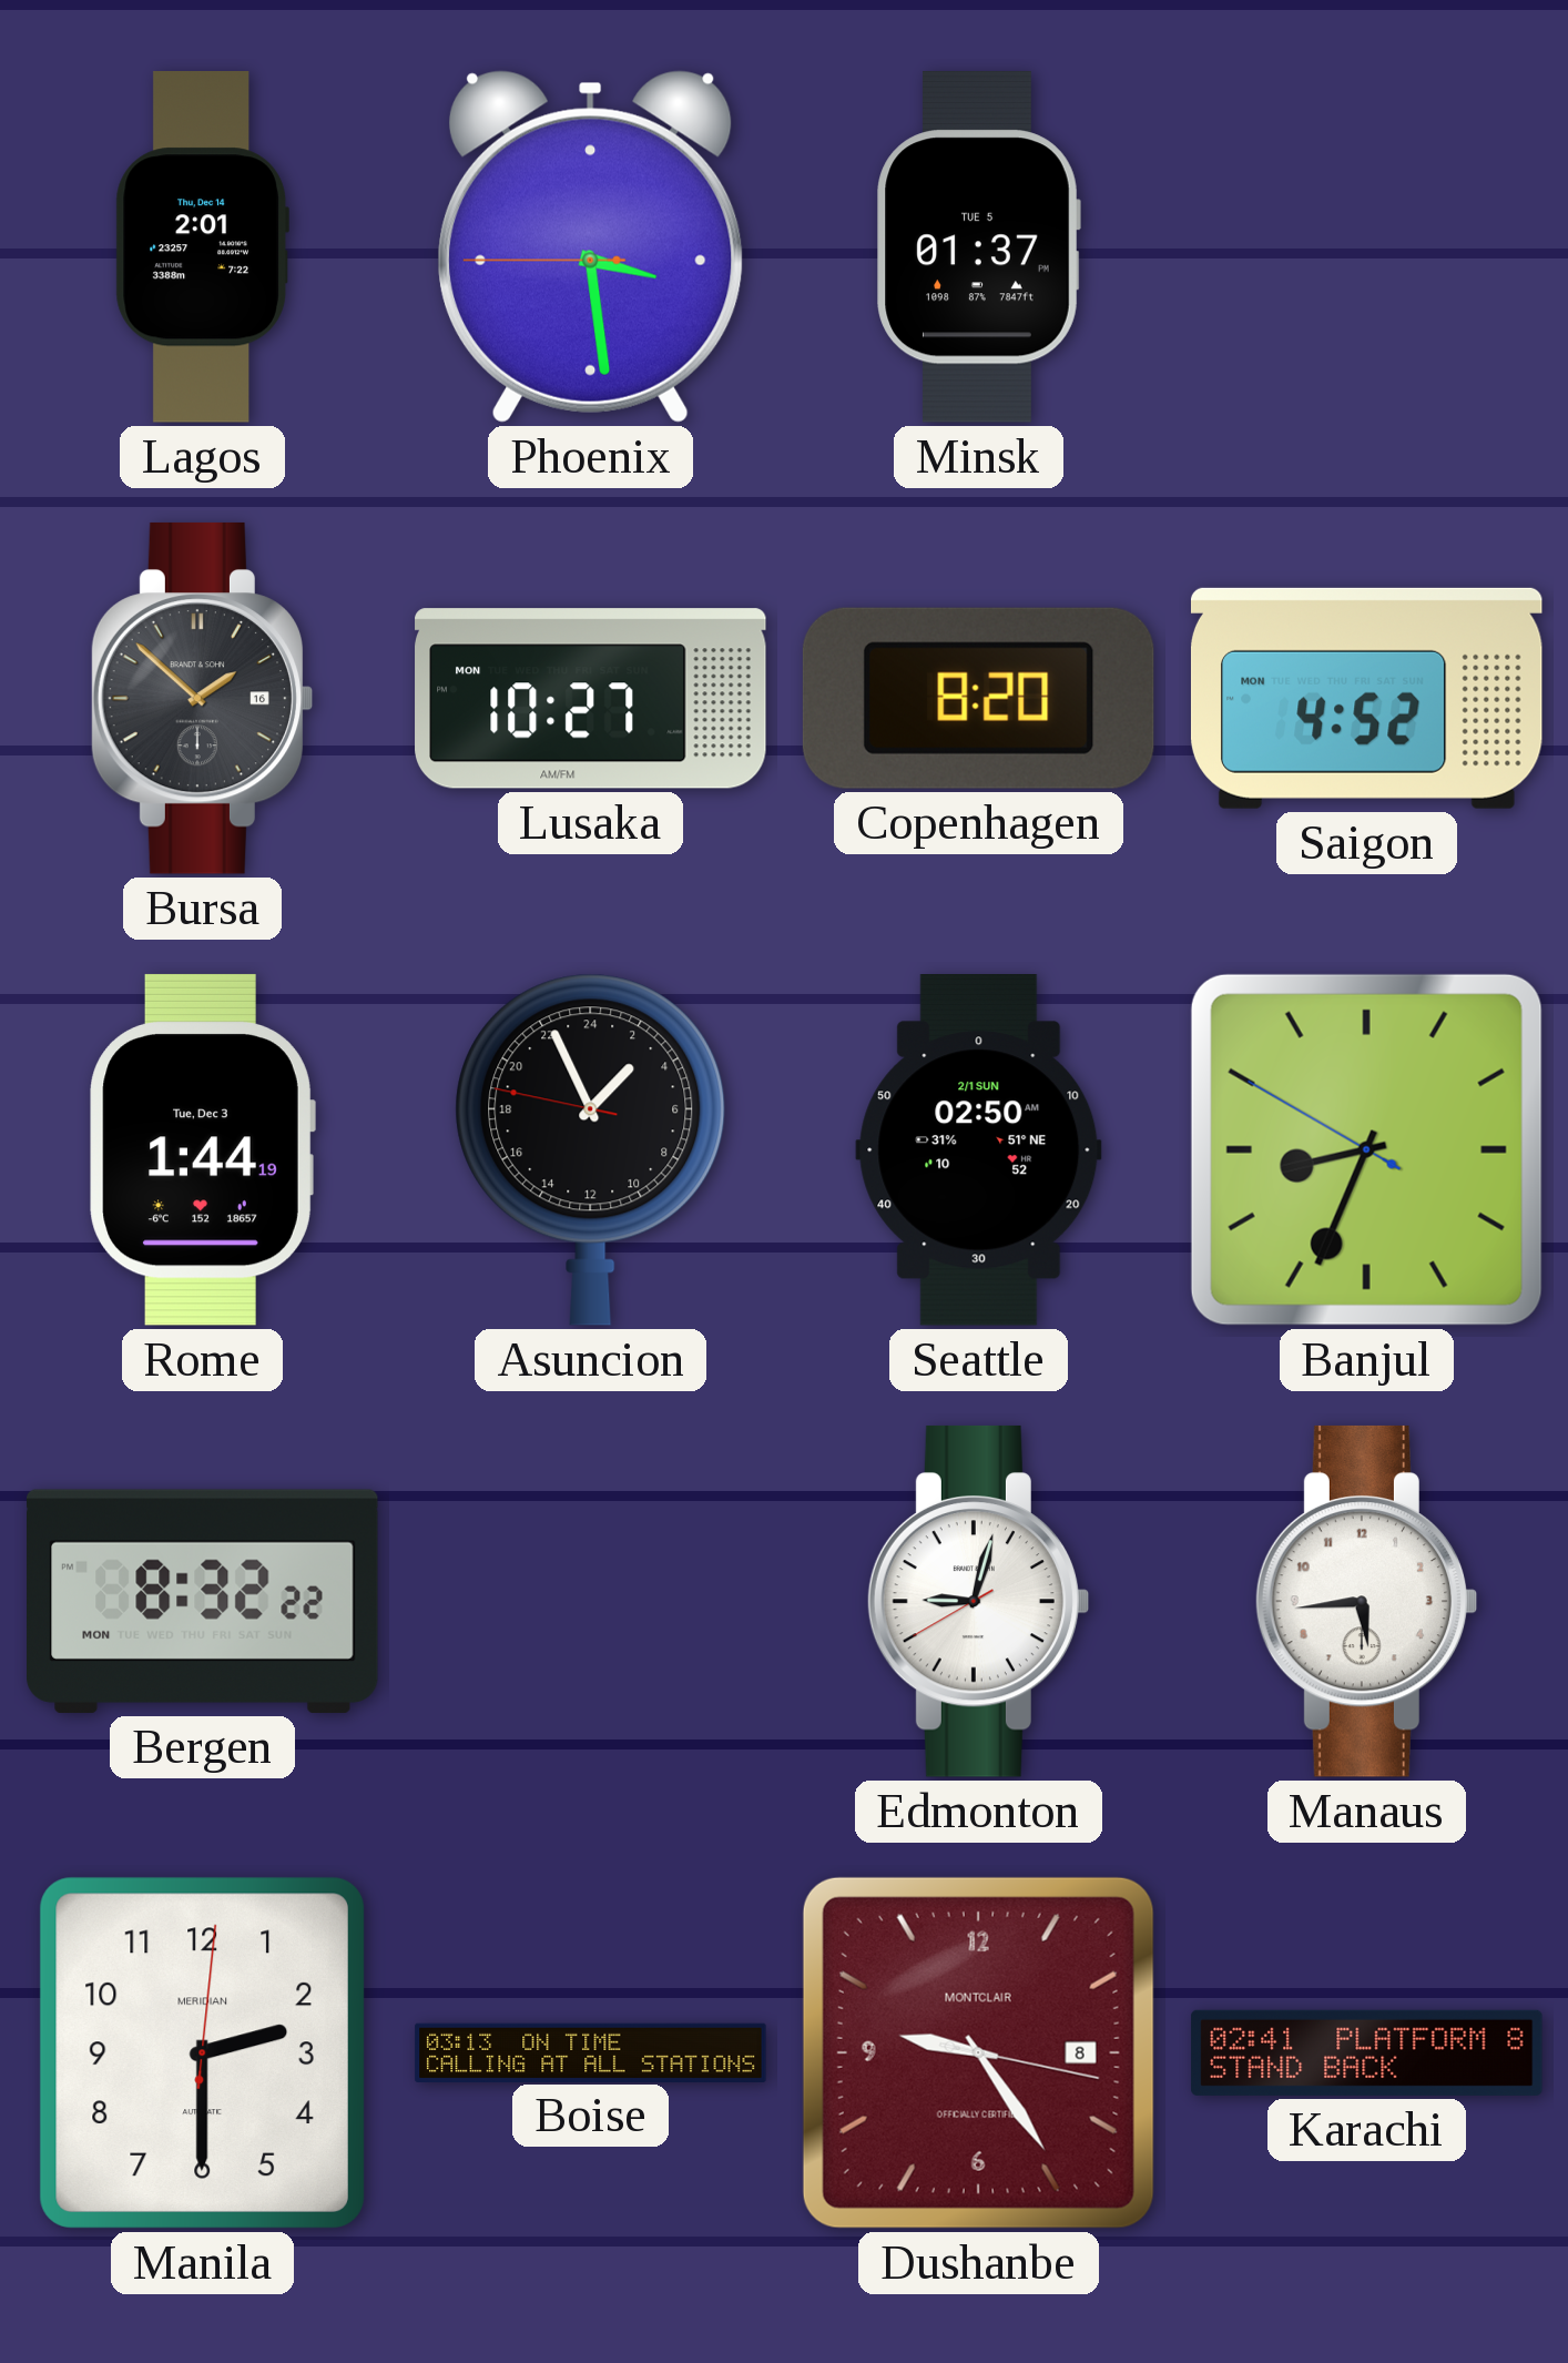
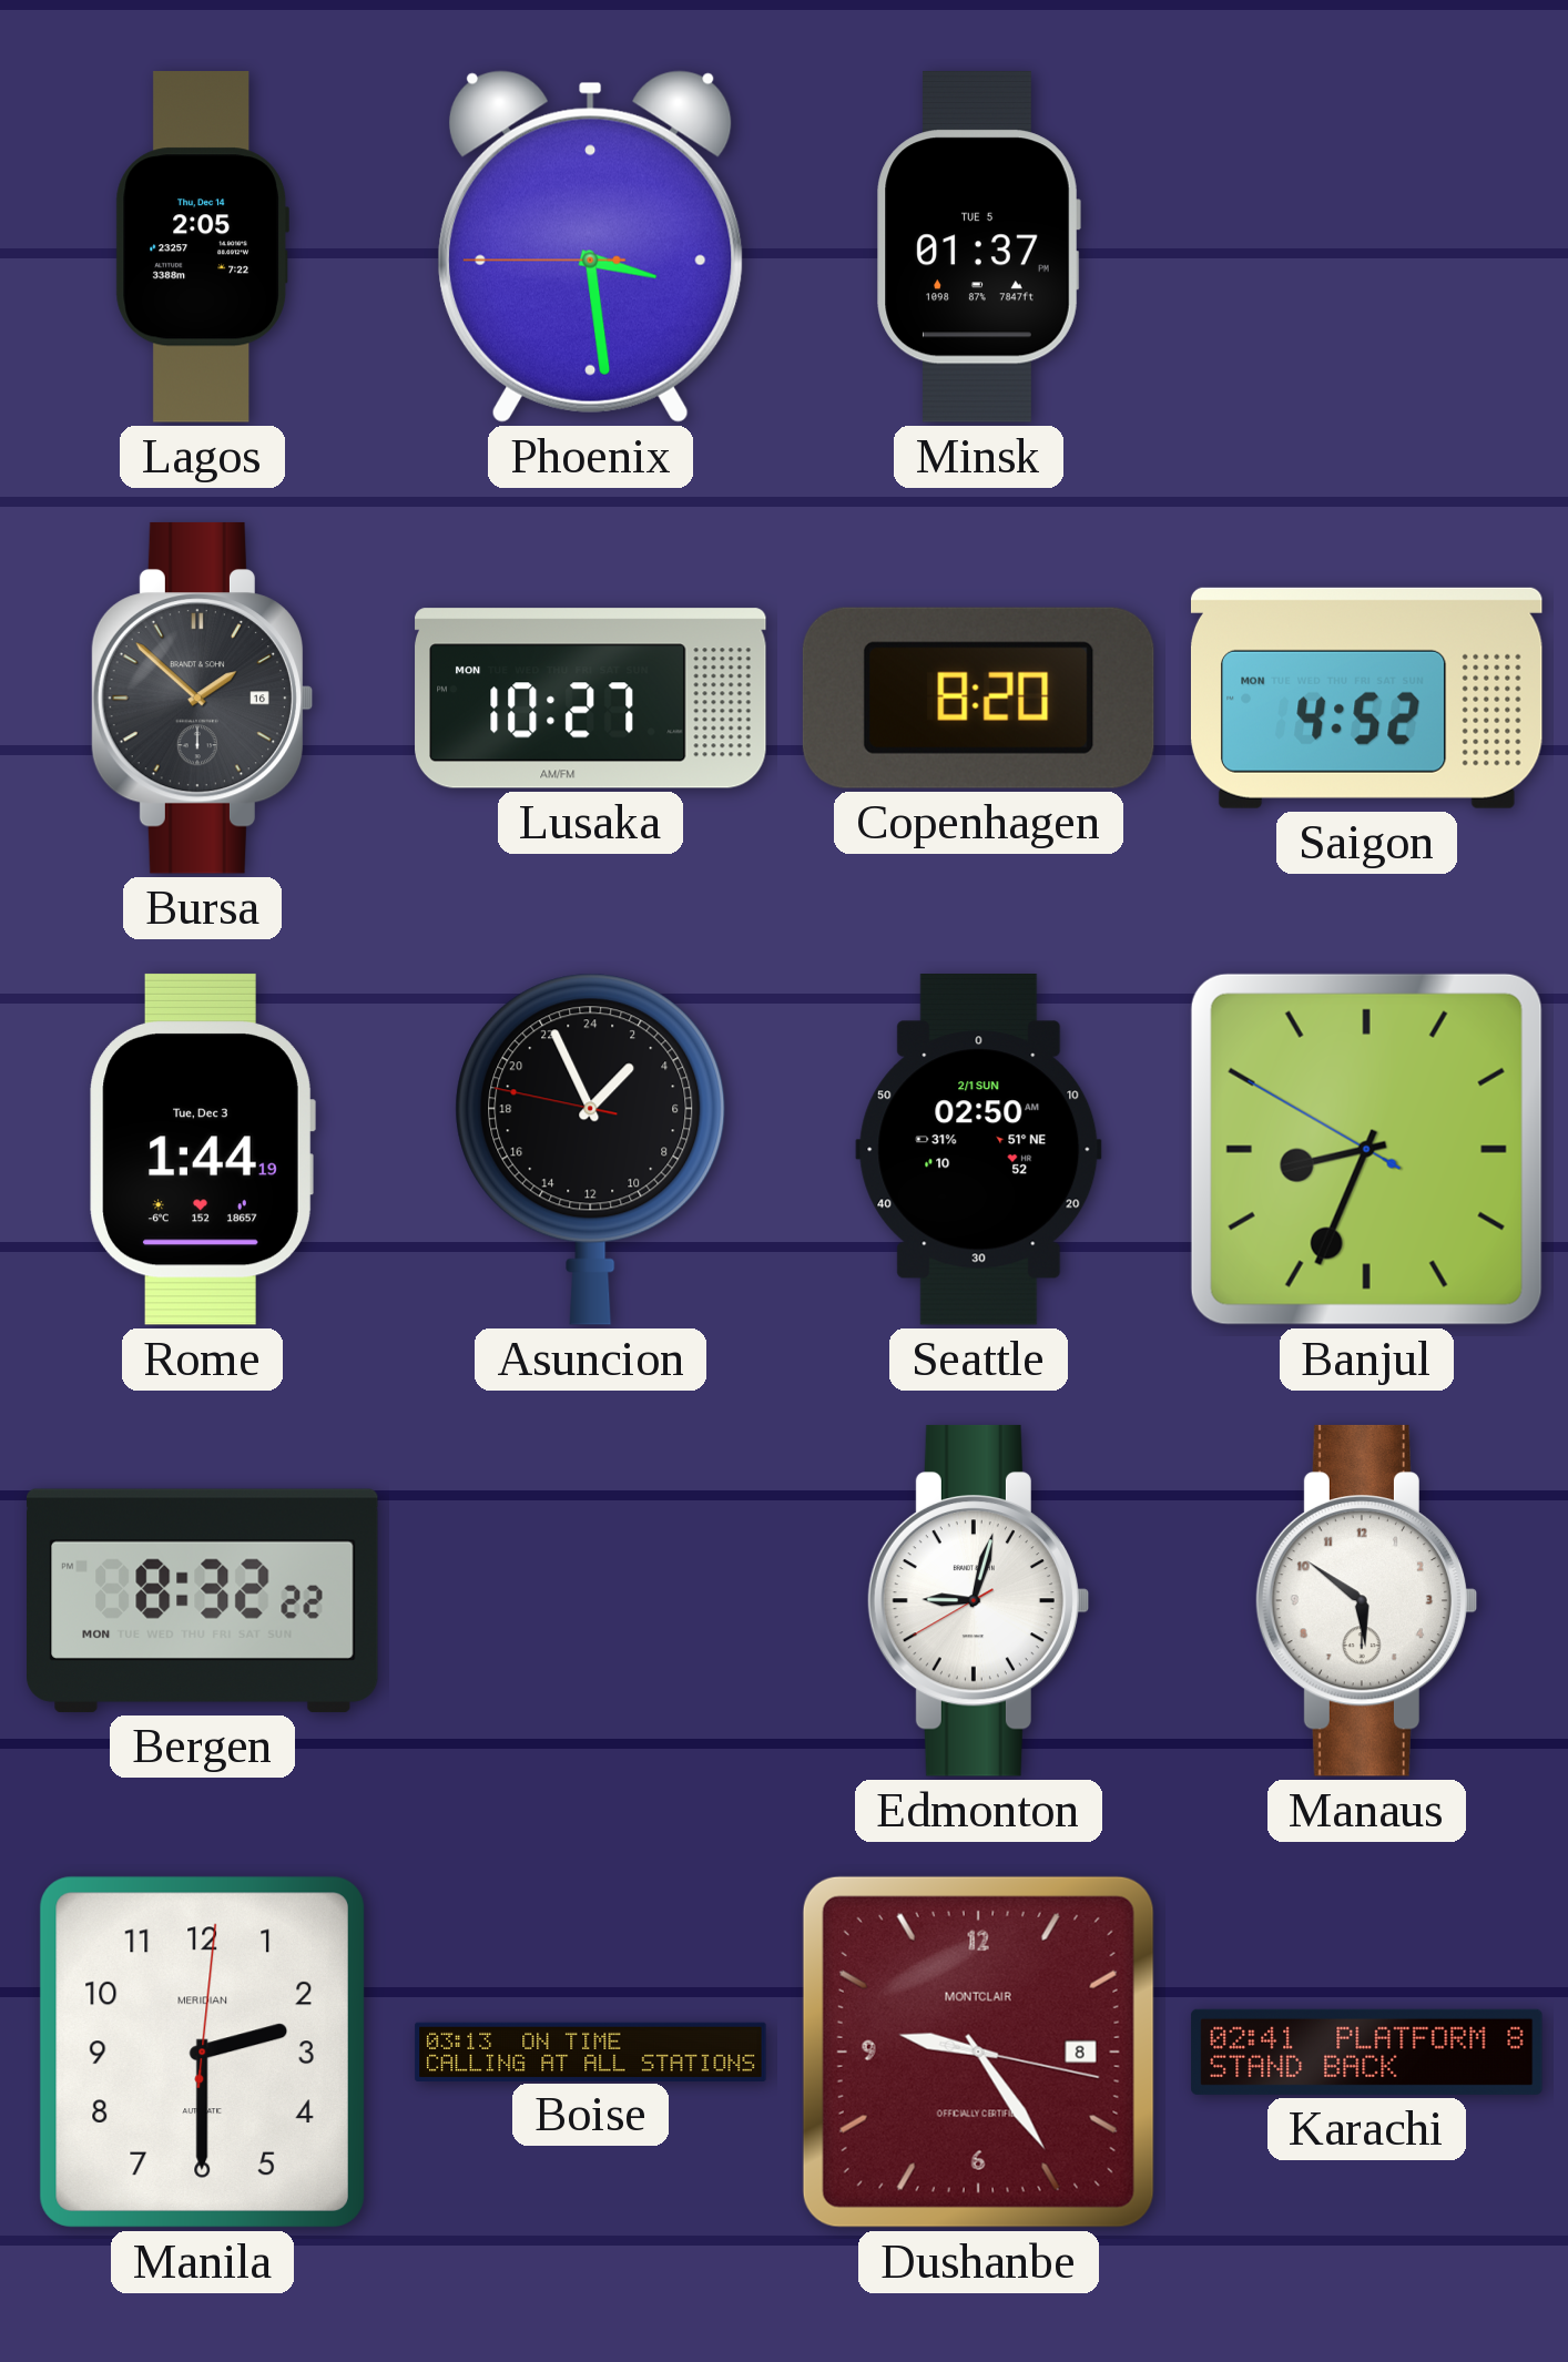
Lagos: 2:01 -> 2:05
Manaus: 5:44 -> 5:51
